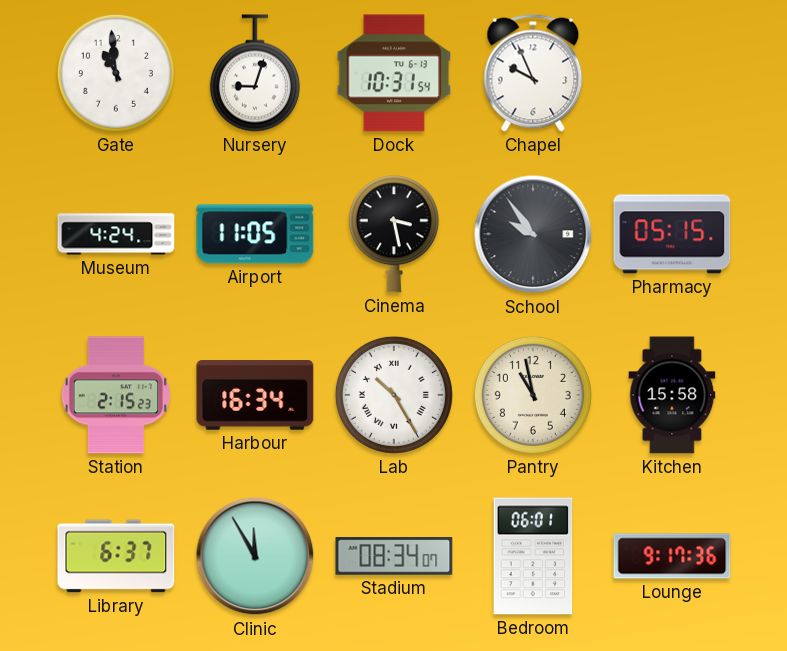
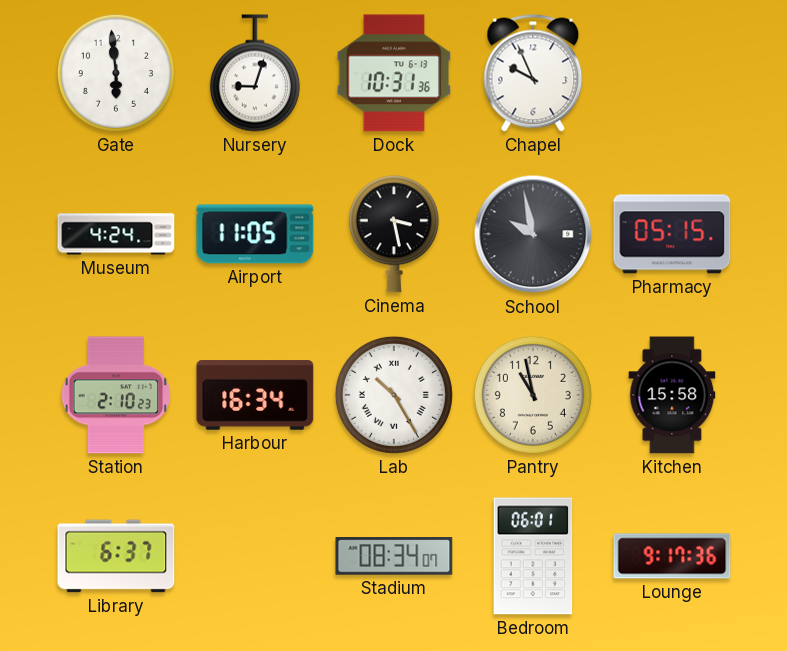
Gate: 10:59 -> 5:59
Dock: 10:31:54 -> 10:31:36
School: 9:54 -> 9:58
Station: 2:15 -> 2:10
Clinic: 11:55 -> none
